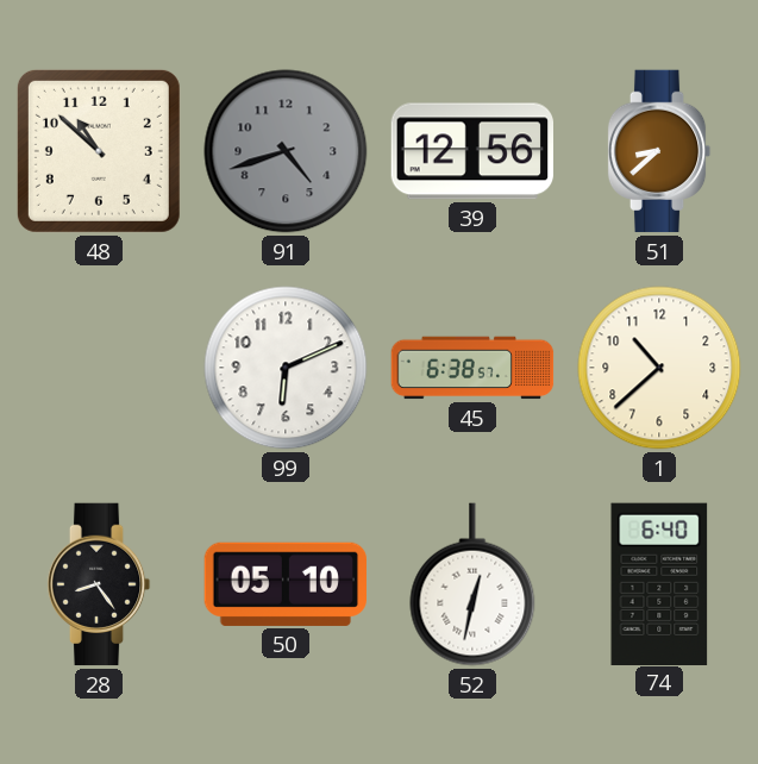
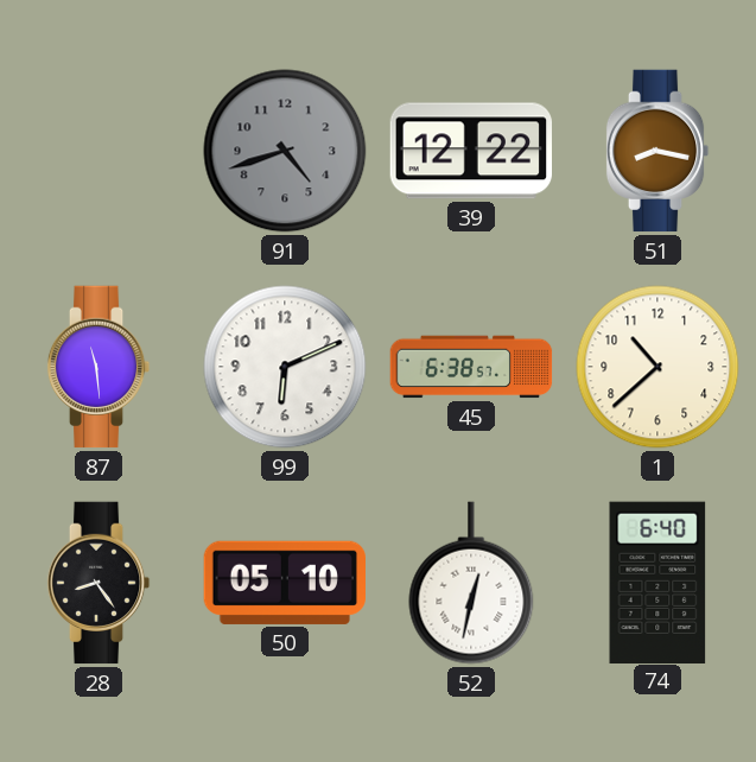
48: 10:52 -> none
39: 12:56 -> 12:22
51: 8:38 -> 8:17
87: none -> 11:29
